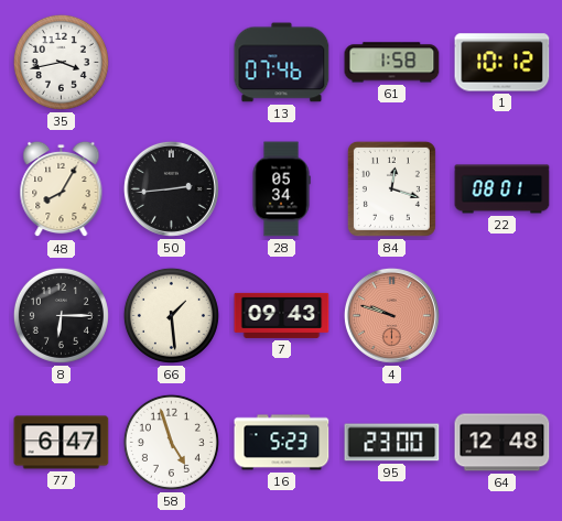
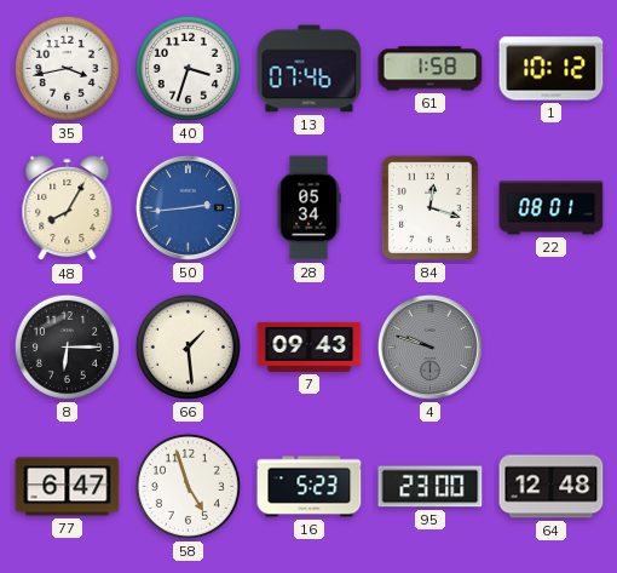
40: none -> 3:33
50 dial: black -> blue
4 dial: salmon -> grey
